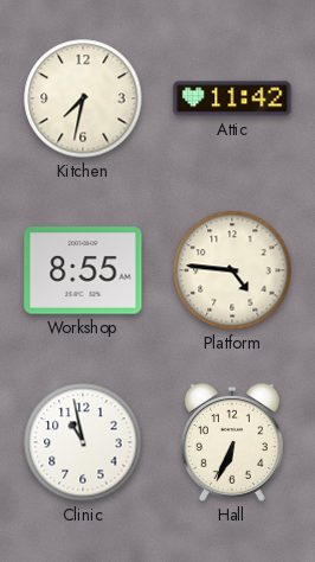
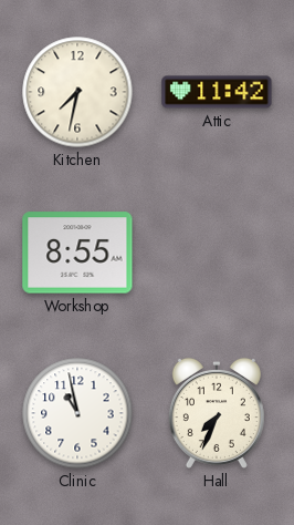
Platform: 4:46 -> none
Hall: 6:34 -> 7:34
